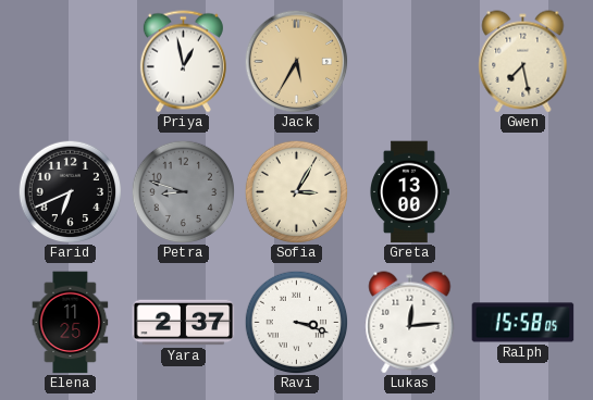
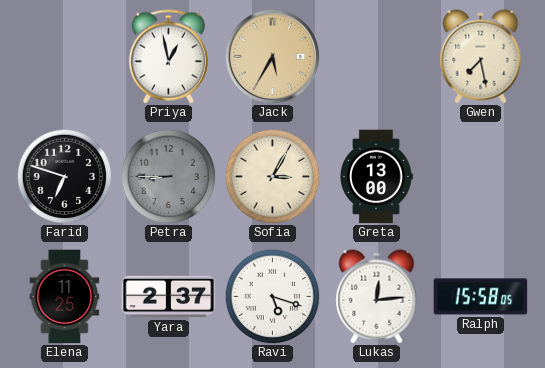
Farid: 6:41 -> 6:48
Petra: 8:48 -> 8:45
Ravi: 3:18 -> 5:18
